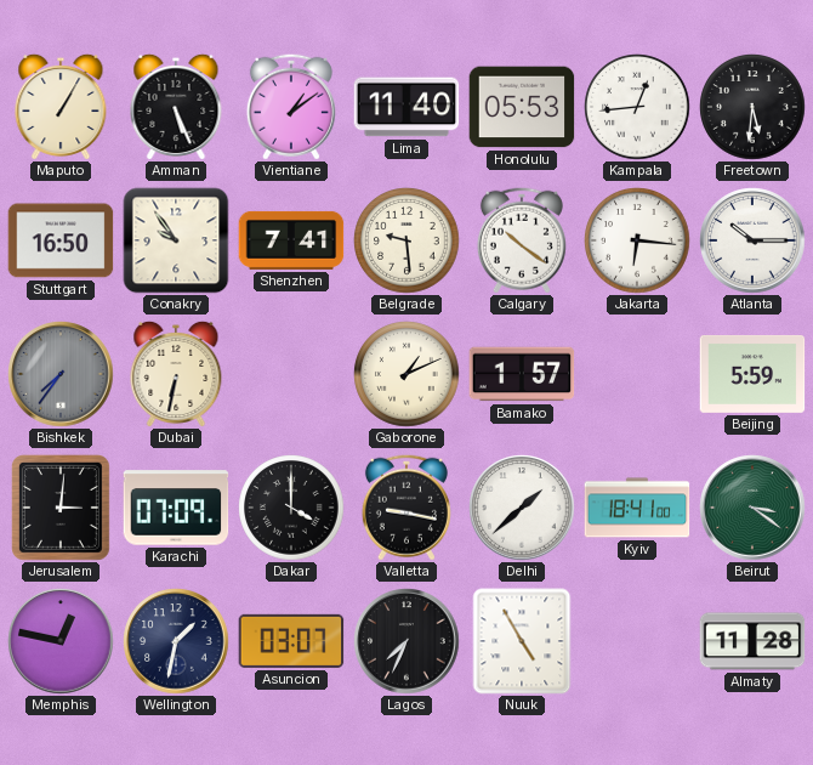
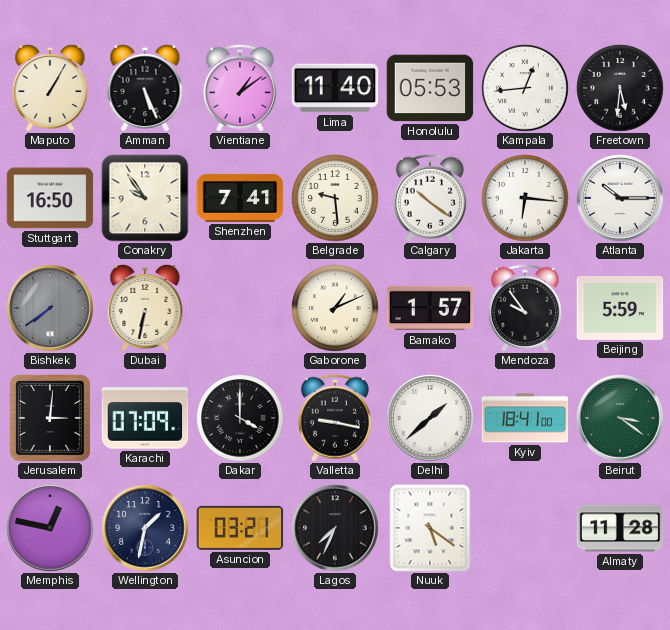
Bishkek: 7:36 -> 7:39
Mendoza: none -> 9:54
Asuncion: 03:07 -> 03:21
Nuuk: 4:55 -> 5:21
